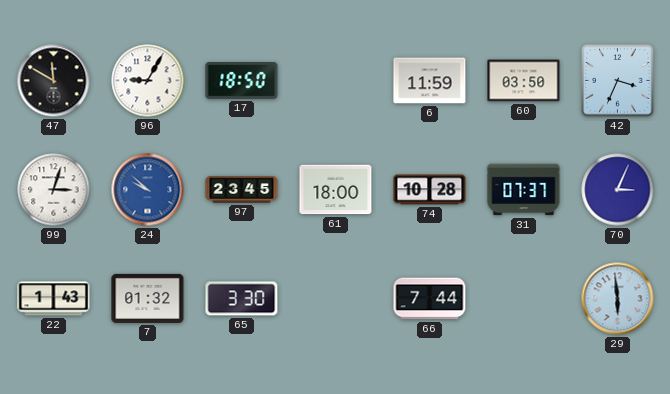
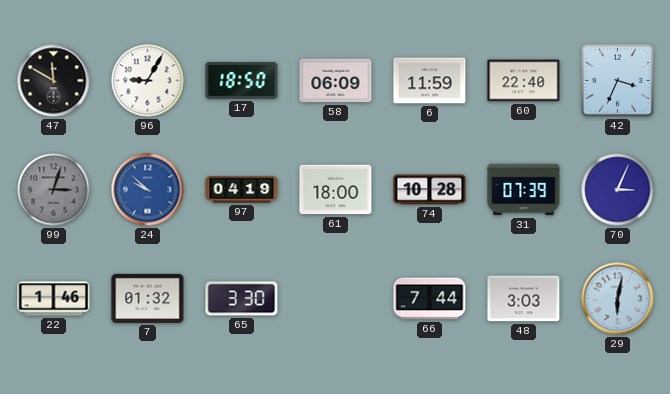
58: none -> 06:09
60: 03:50 -> 22:40
99 dial: white -> grey
97: 23:45 -> 04:19
31: 07:37 -> 07:39
22: 1:43 -> 1:46
48: none -> 3:03
29: 5:59 -> 6:02
